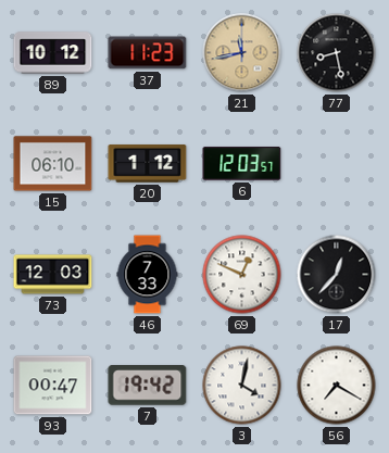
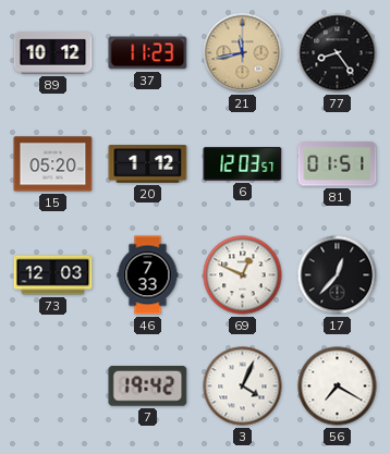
77: 8:28 -> 8:24
15: 06:10 -> 05:20
81: none -> 01:51
93: 00:47 -> none
3: 4:02 -> 4:04
